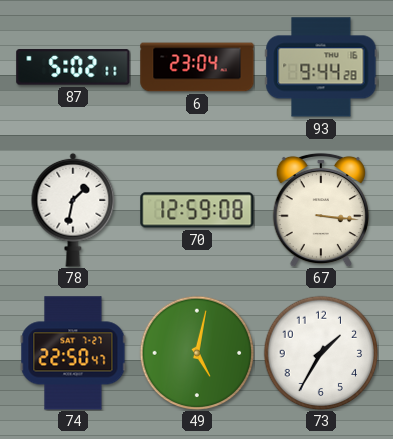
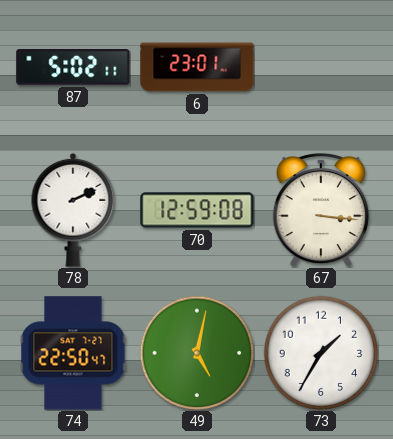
6: 23:04 -> 23:01
93: 9:44 -> none
78: 1:32 -> 2:11
